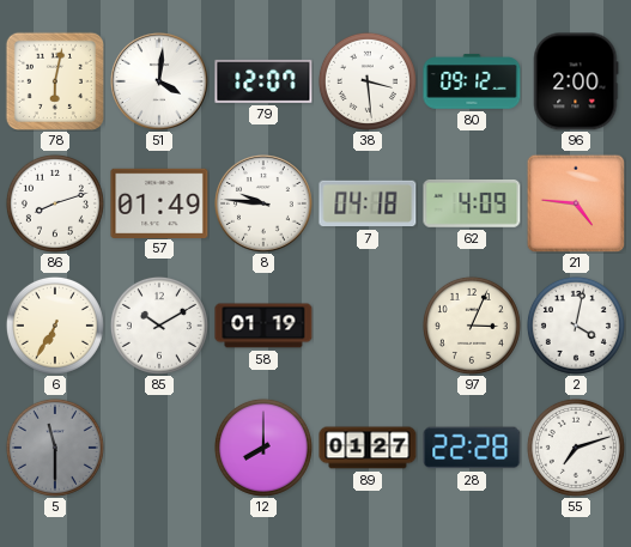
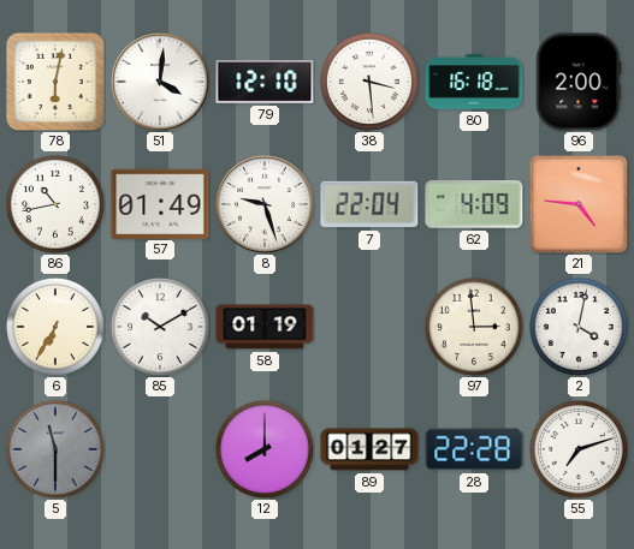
79: 12:07 -> 12:10
80: 09:12 -> 16:18
86: 8:12 -> 10:43
8: 9:46 -> 9:27
7: 04:18 -> 22:04
97: 3:04 -> 2:59
